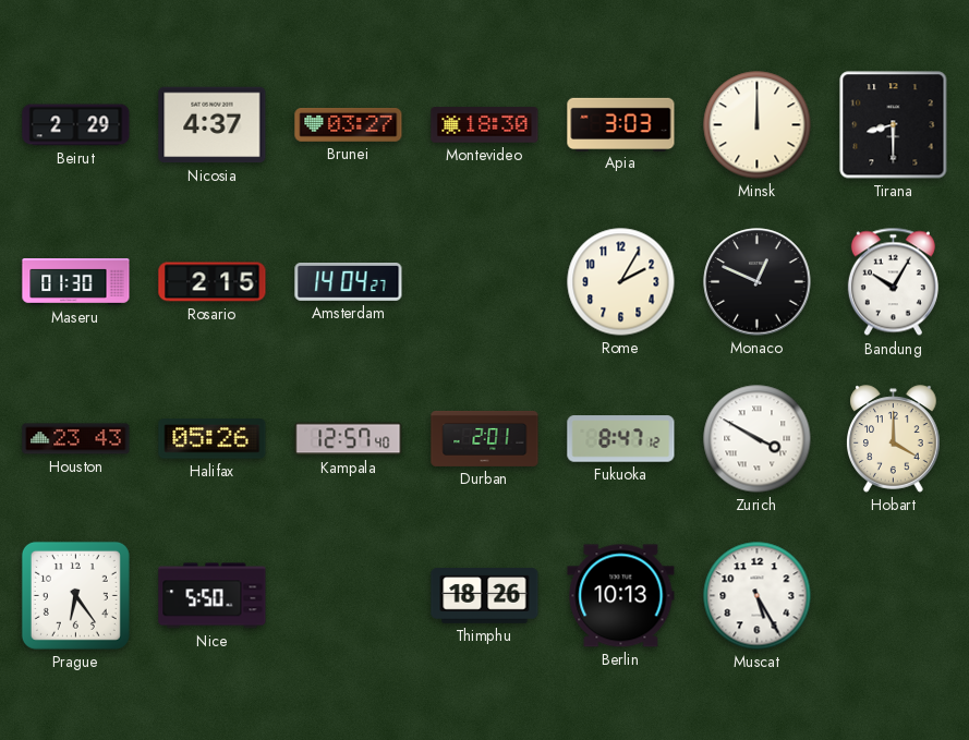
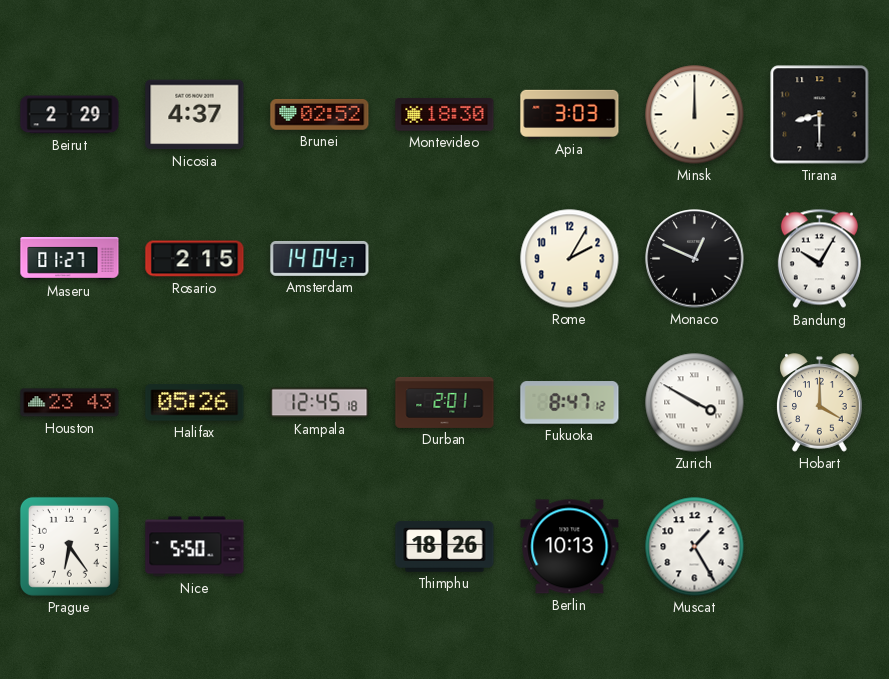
Brunei: 03:27 -> 02:52
Maseru: 01:30 -> 01:27
Kampala: 12:57 -> 12:45
Muscat: 5:25 -> 1:25
